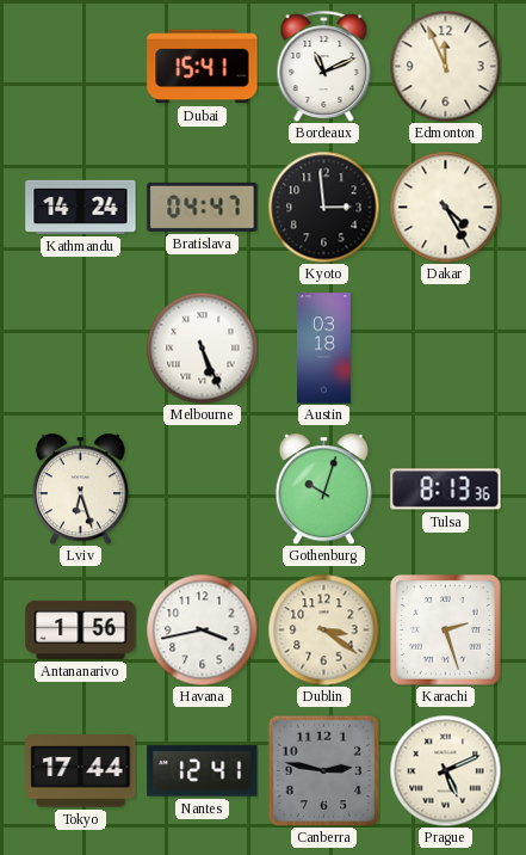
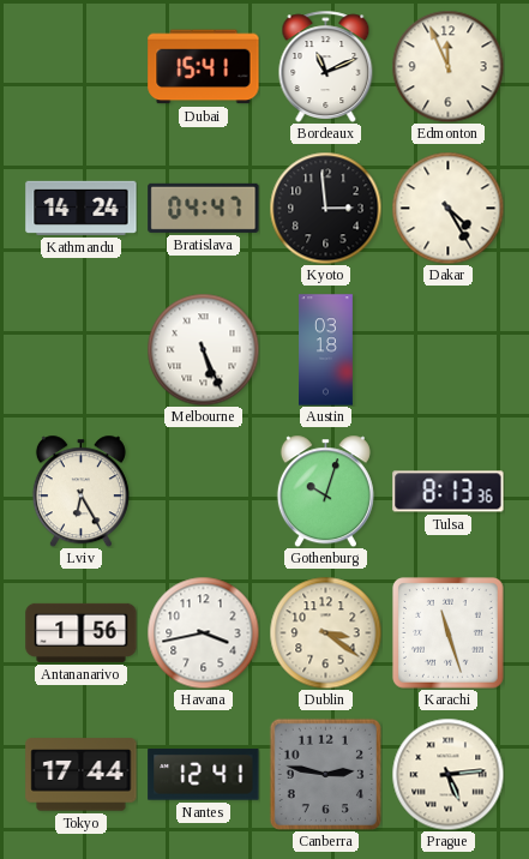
Lviv: 6:27 -> 6:25
Karachi: 2:27 -> 11:27
Prague: 5:11 -> 5:14
